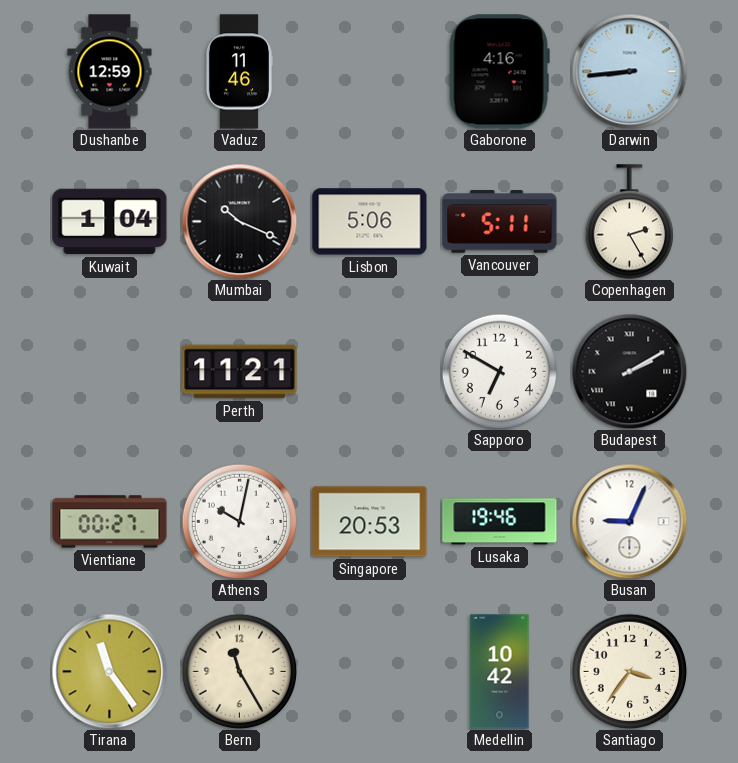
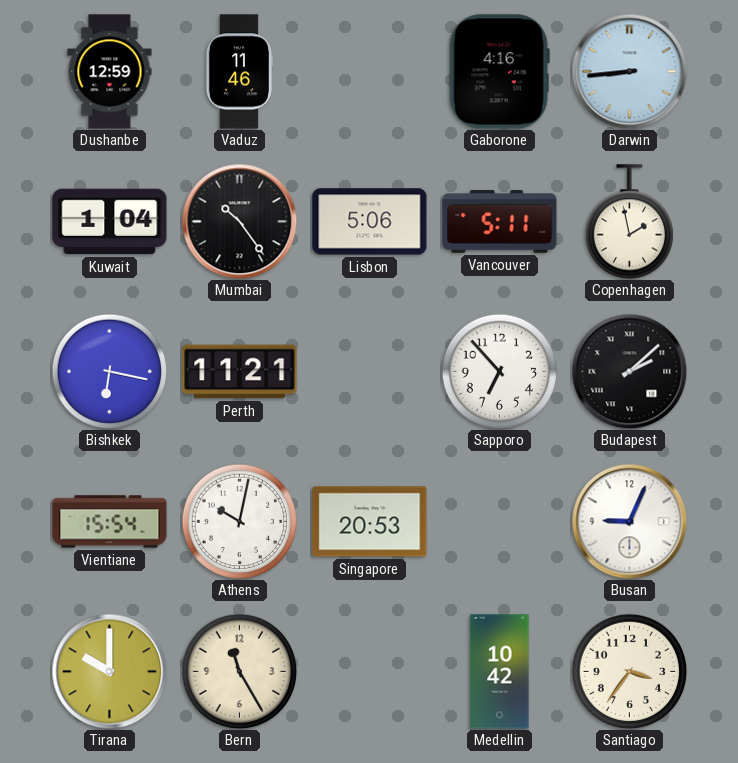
Mumbai: 10:19 -> 10:24
Copenhagen: 2:25 -> 1:58
Bishkek: none -> 6:17
Sapporo: 6:50 -> 6:53
Budapest: 2:10 -> 2:08
Vientiane: 00:27 -> 15:54
Lusaka: 19:46 -> none
Tirana: 11:24 -> 10:00
